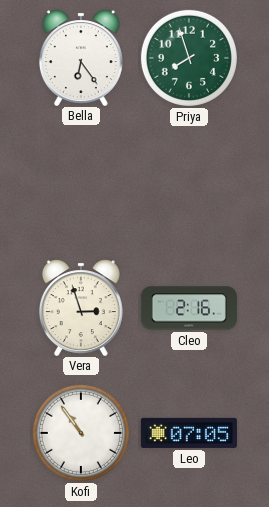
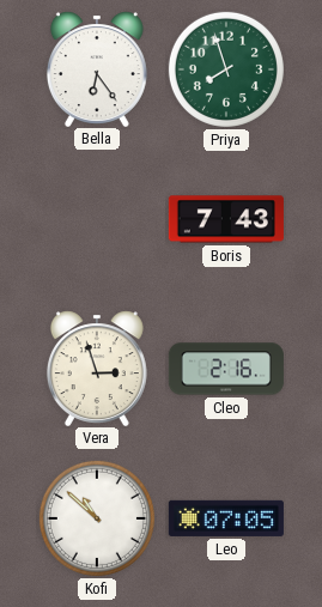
Boris: none -> 7:43
Kofi: 10:54 -> 10:52
